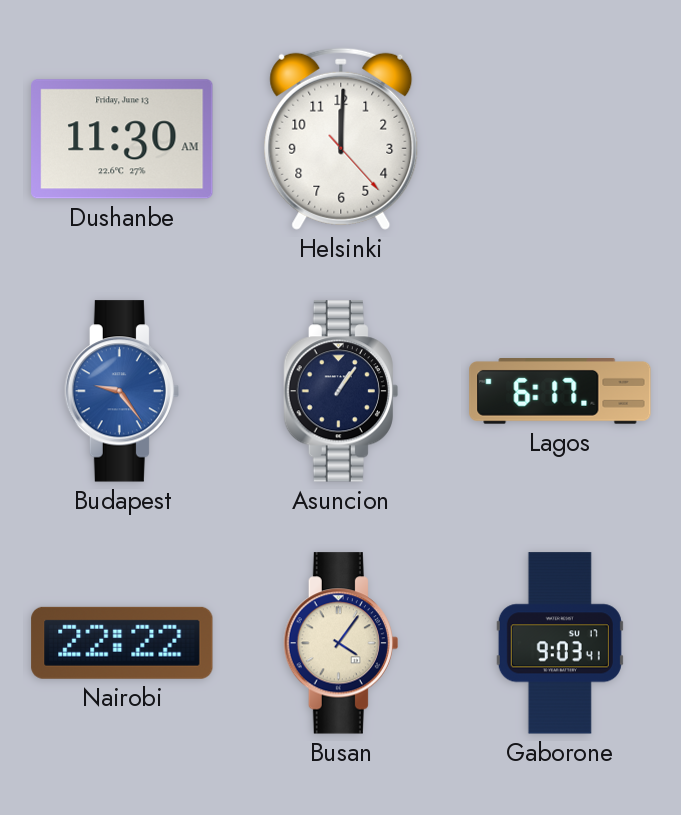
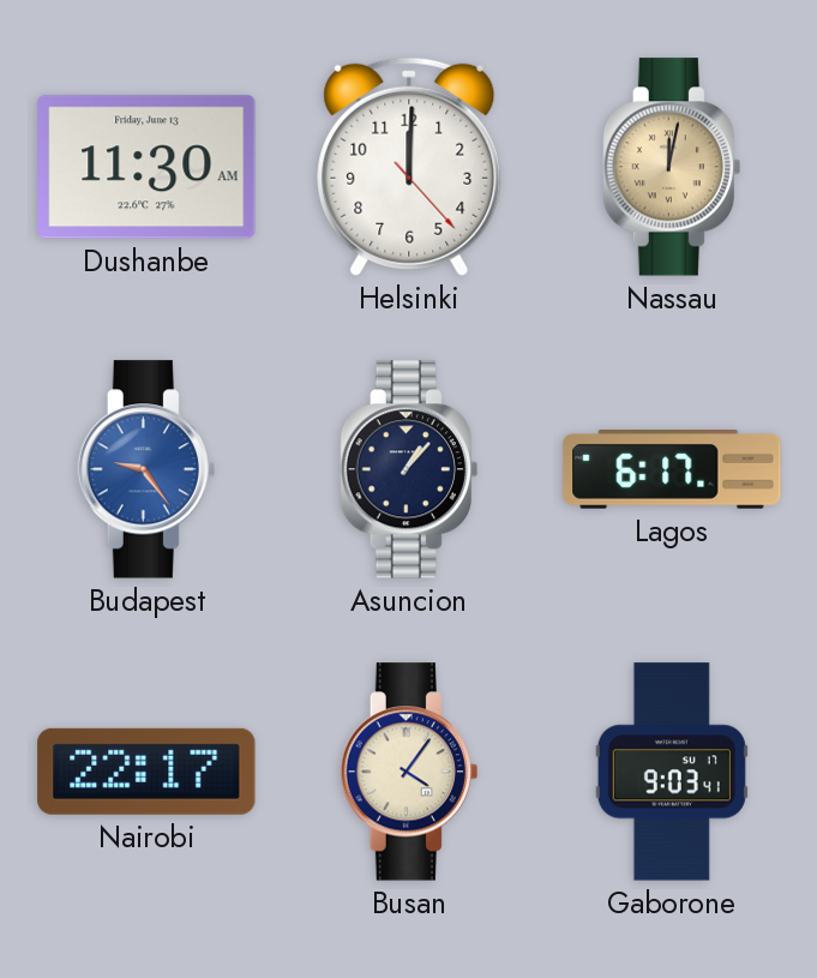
Nassau: none -> 12:02
Asuncion: 1:06 -> 1:07
Nairobi: 22:22 -> 22:17
